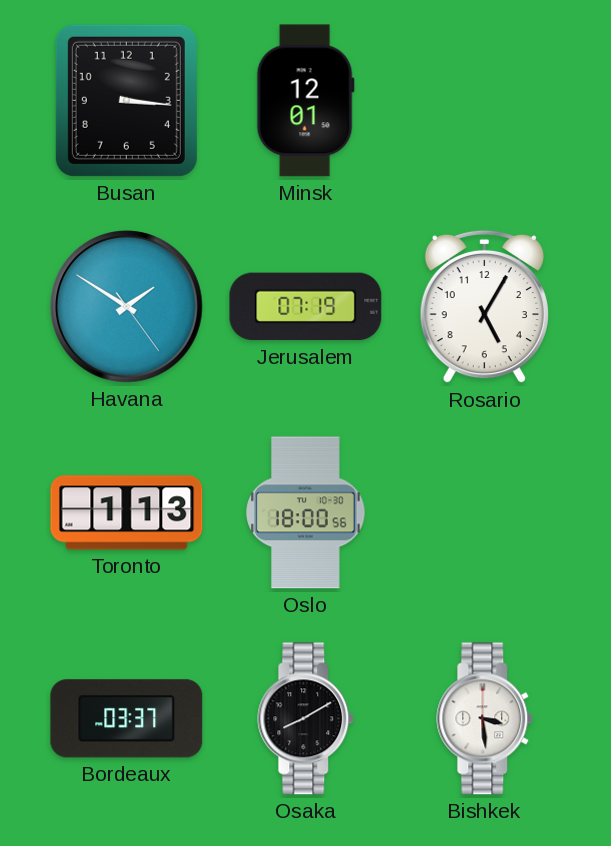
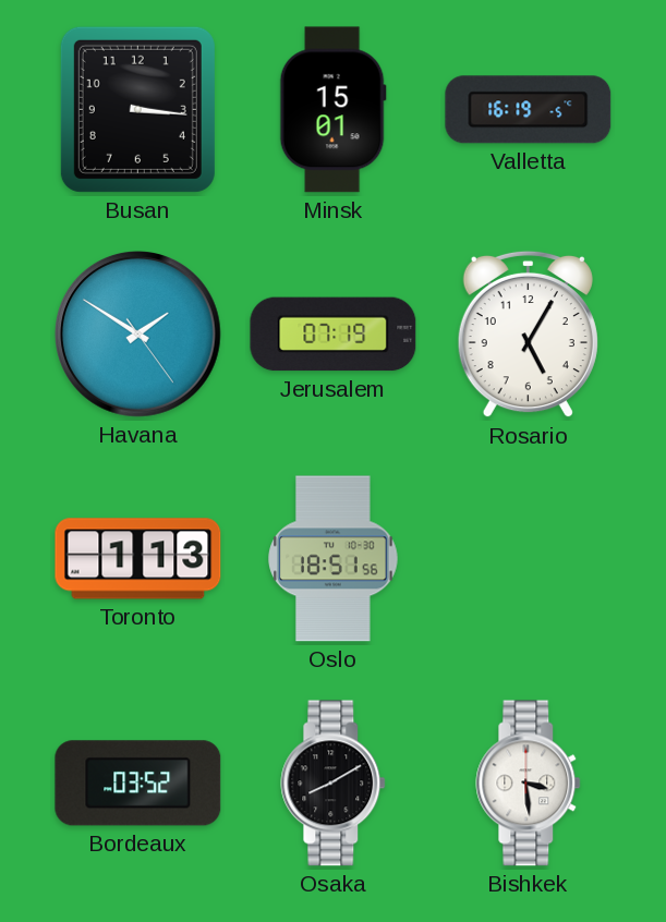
Minsk: 12:01 -> 15:01
Valletta: none -> 16:19
Oslo: 18:00 -> 18:51
Bordeaux: 03:37 -> 03:52
